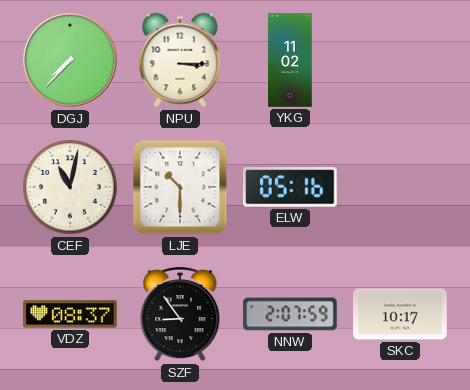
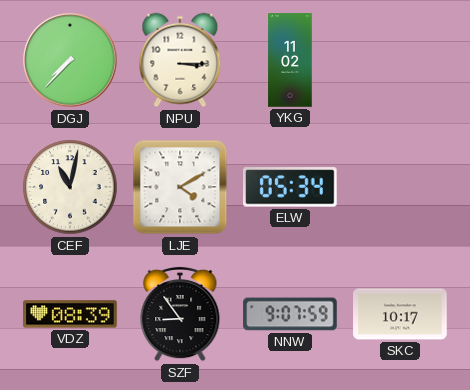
LJE: 10:30 -> 4:10
ELW: 05:16 -> 05:34
VDZ: 08:37 -> 08:39
NNW: 2:07 -> 9:07
